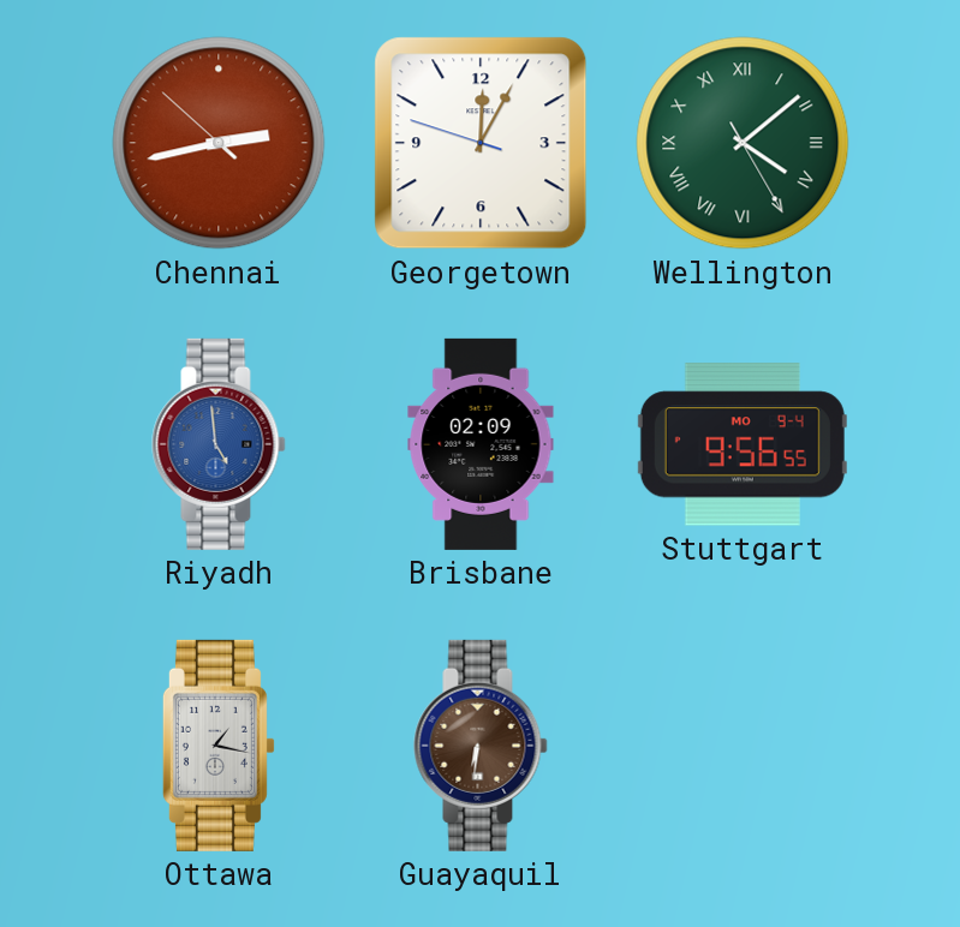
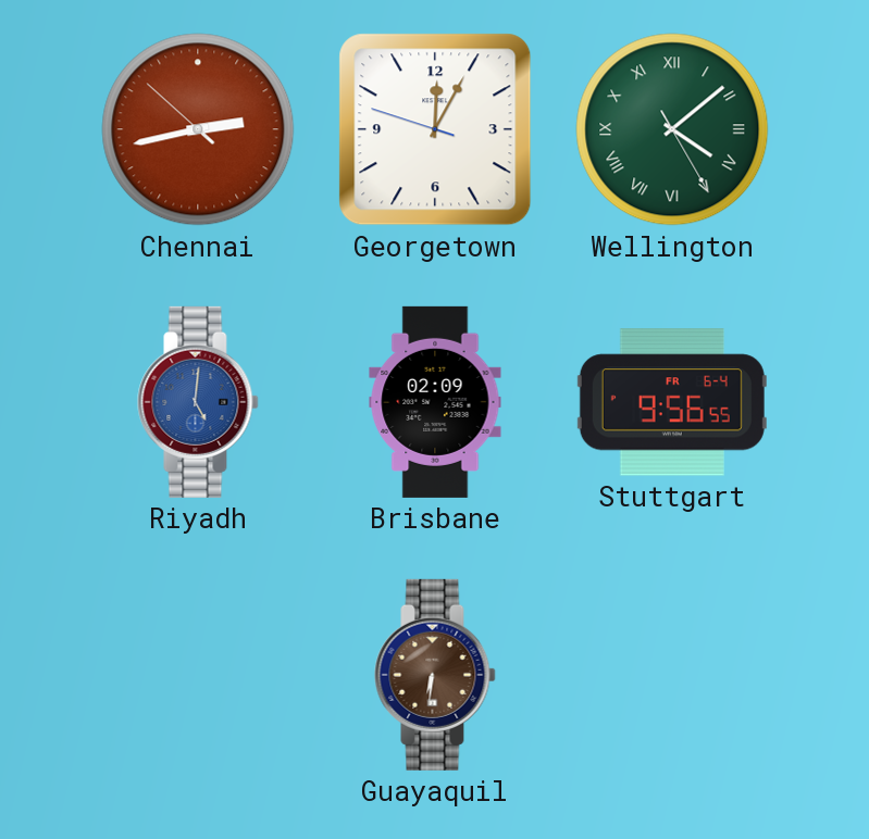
Riyadh: 4:59 -> 5:01
Stuttgart date: MO 9-4 -> FR 6-4
Ottawa: 1:17 -> none
